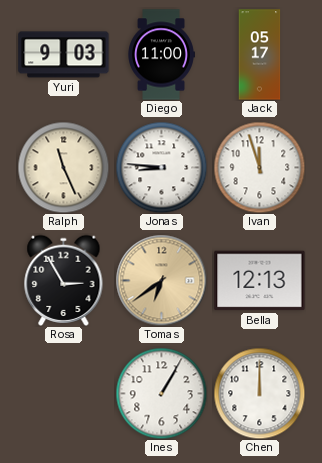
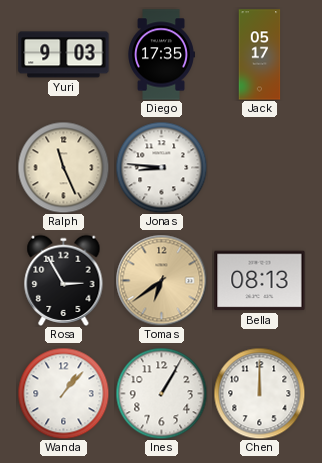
Diego: 11:00 -> 17:35
Ivan: 11:57 -> none
Bella: 12:13 -> 08:13
Wanda: none -> 1:07
